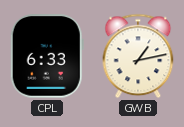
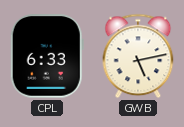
GWB: 1:13 -> 5:13
